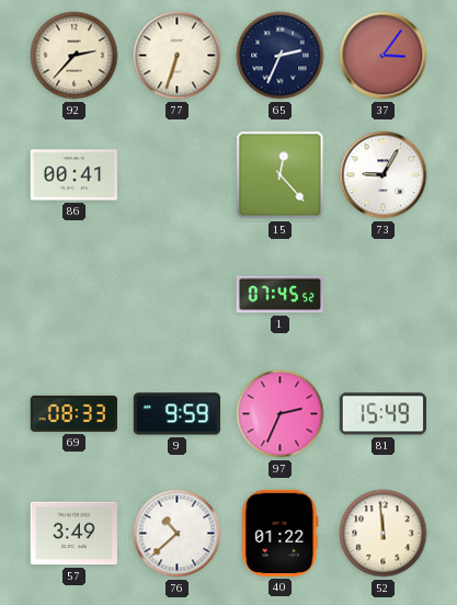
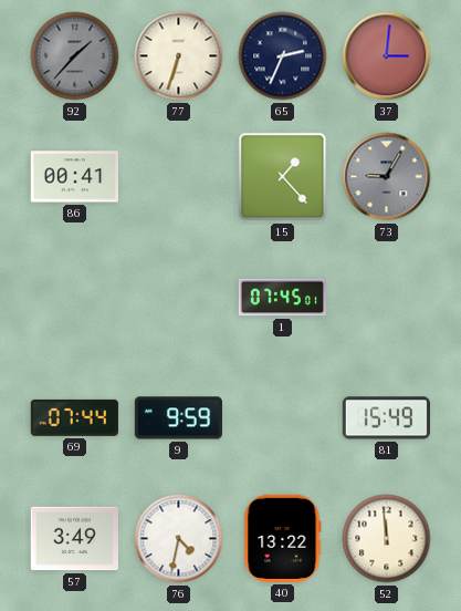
92: 2:37 -> 1:37
92 dial: cream -> grey
37: 3:06 -> 3:01
15: 12:23 -> 1:23
73 dial: white -> grey
1: 07:45:52 -> 07:45:01
69: 08:33 -> 07:44
97: 2:34 -> none
76: 10:38 -> 4:32
40: 01:22 -> 13:22
